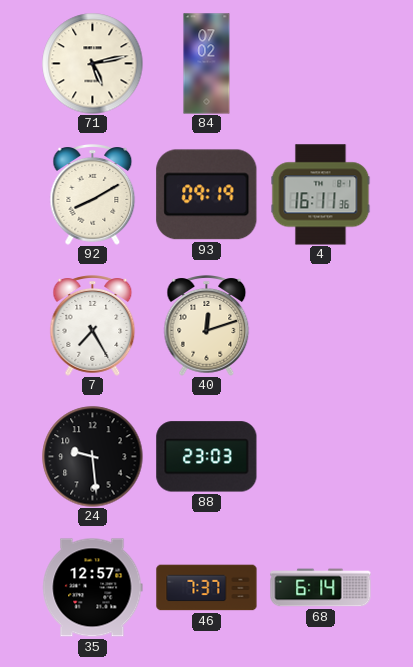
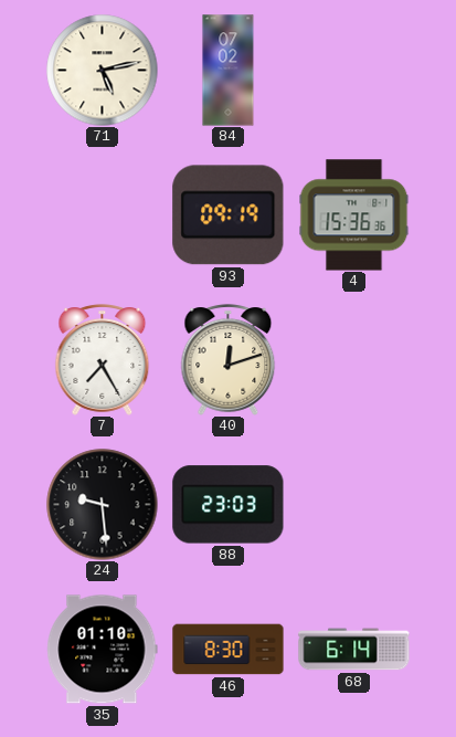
92: 8:10 -> none
4: 16:11 -> 15:36
35: 12:57 -> 01:10
46: 7:37 -> 8:30
